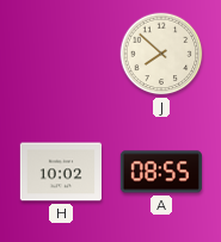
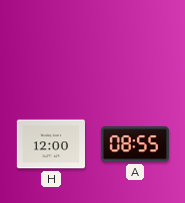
J: 7:52 -> none
H: 10:02 -> 12:00
